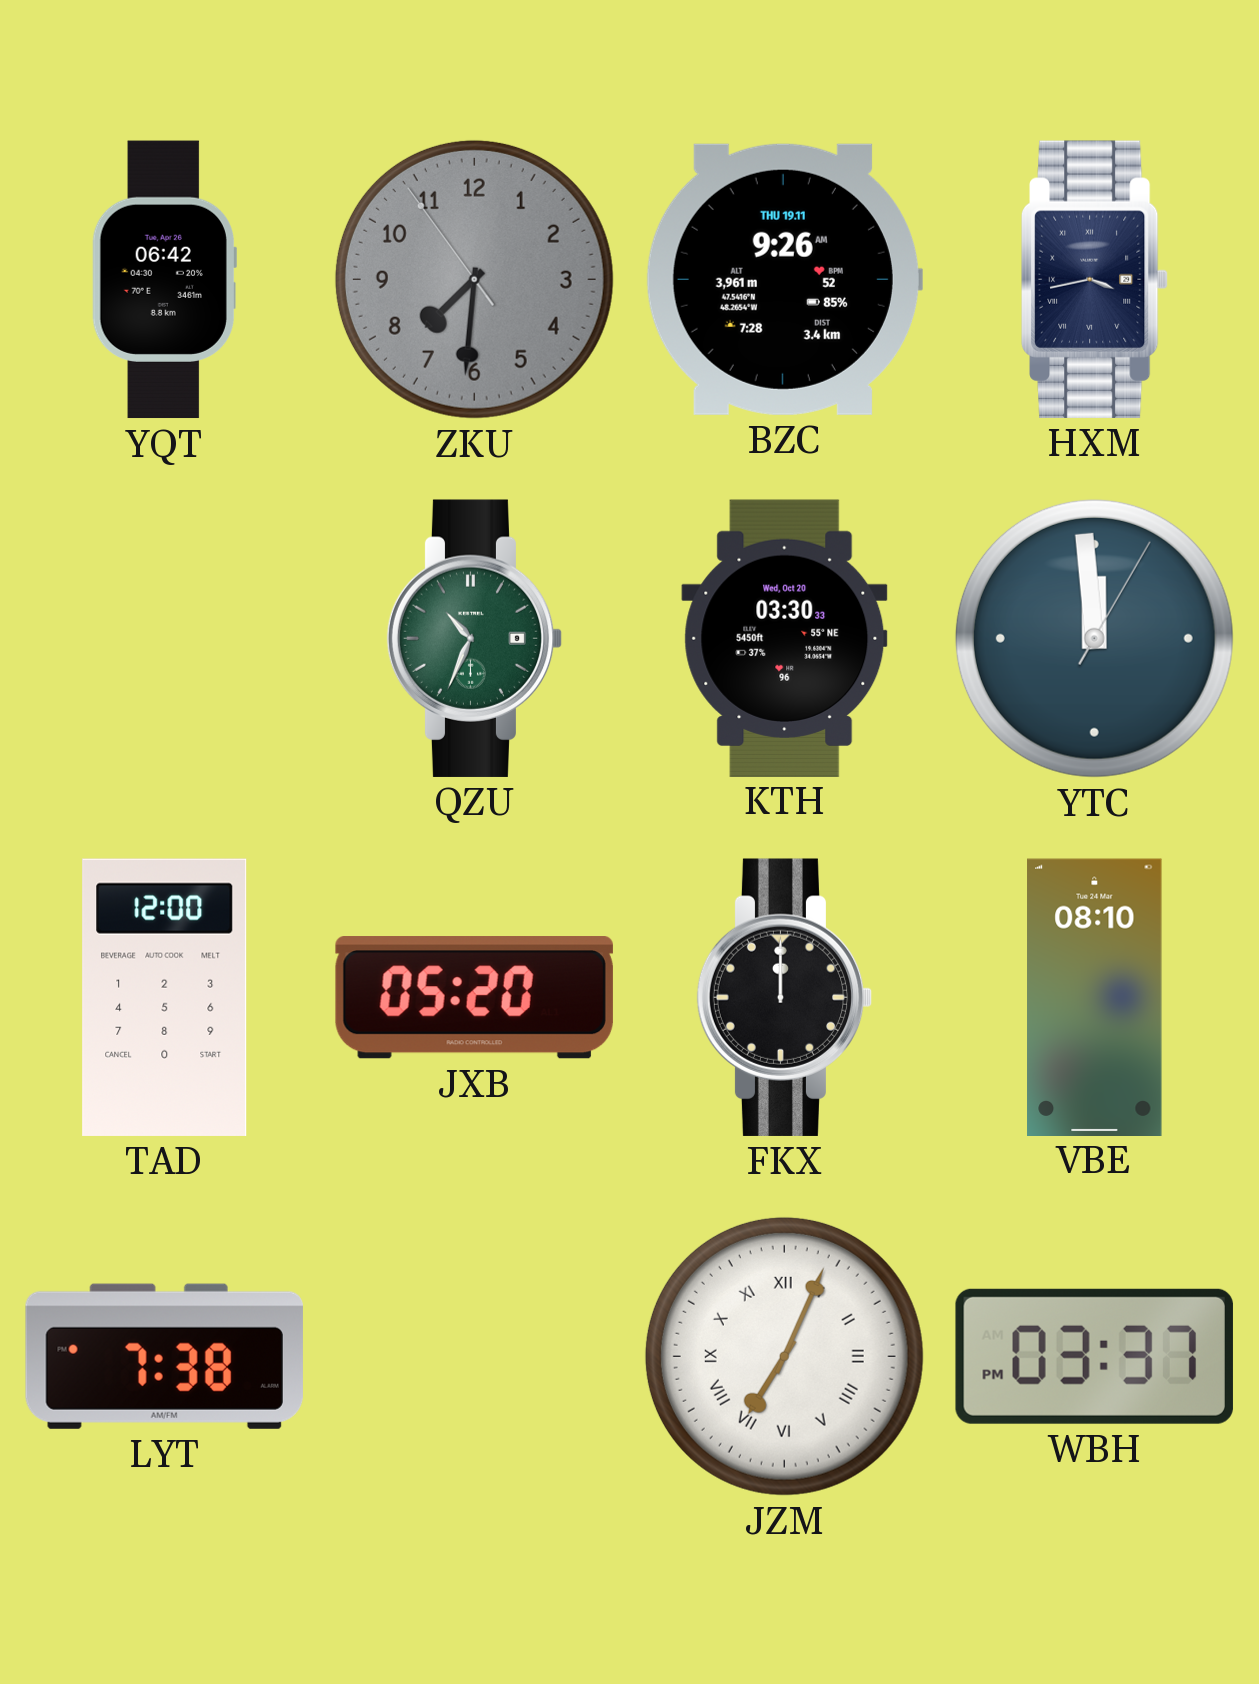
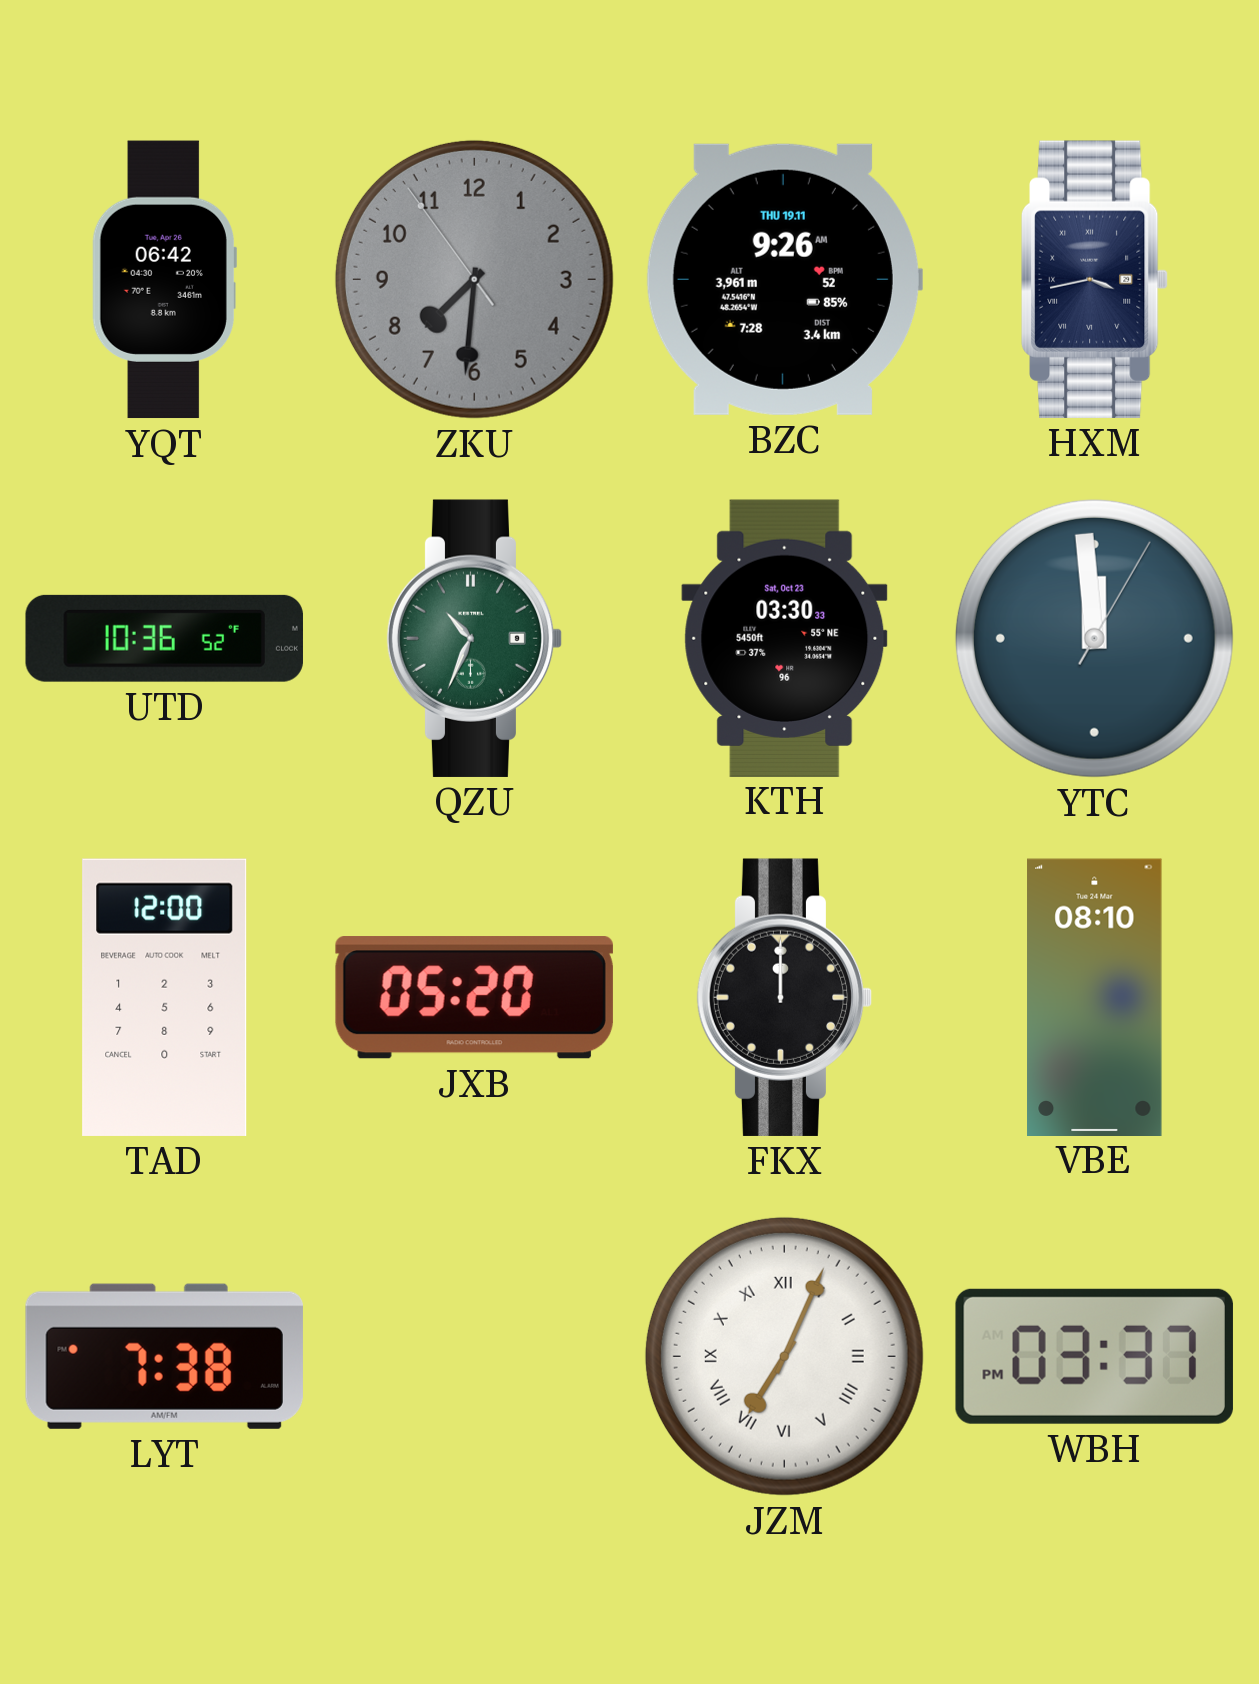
UTD: none -> 10:36
KTH date: Wed, Oct 20 -> Sat, Oct 23
